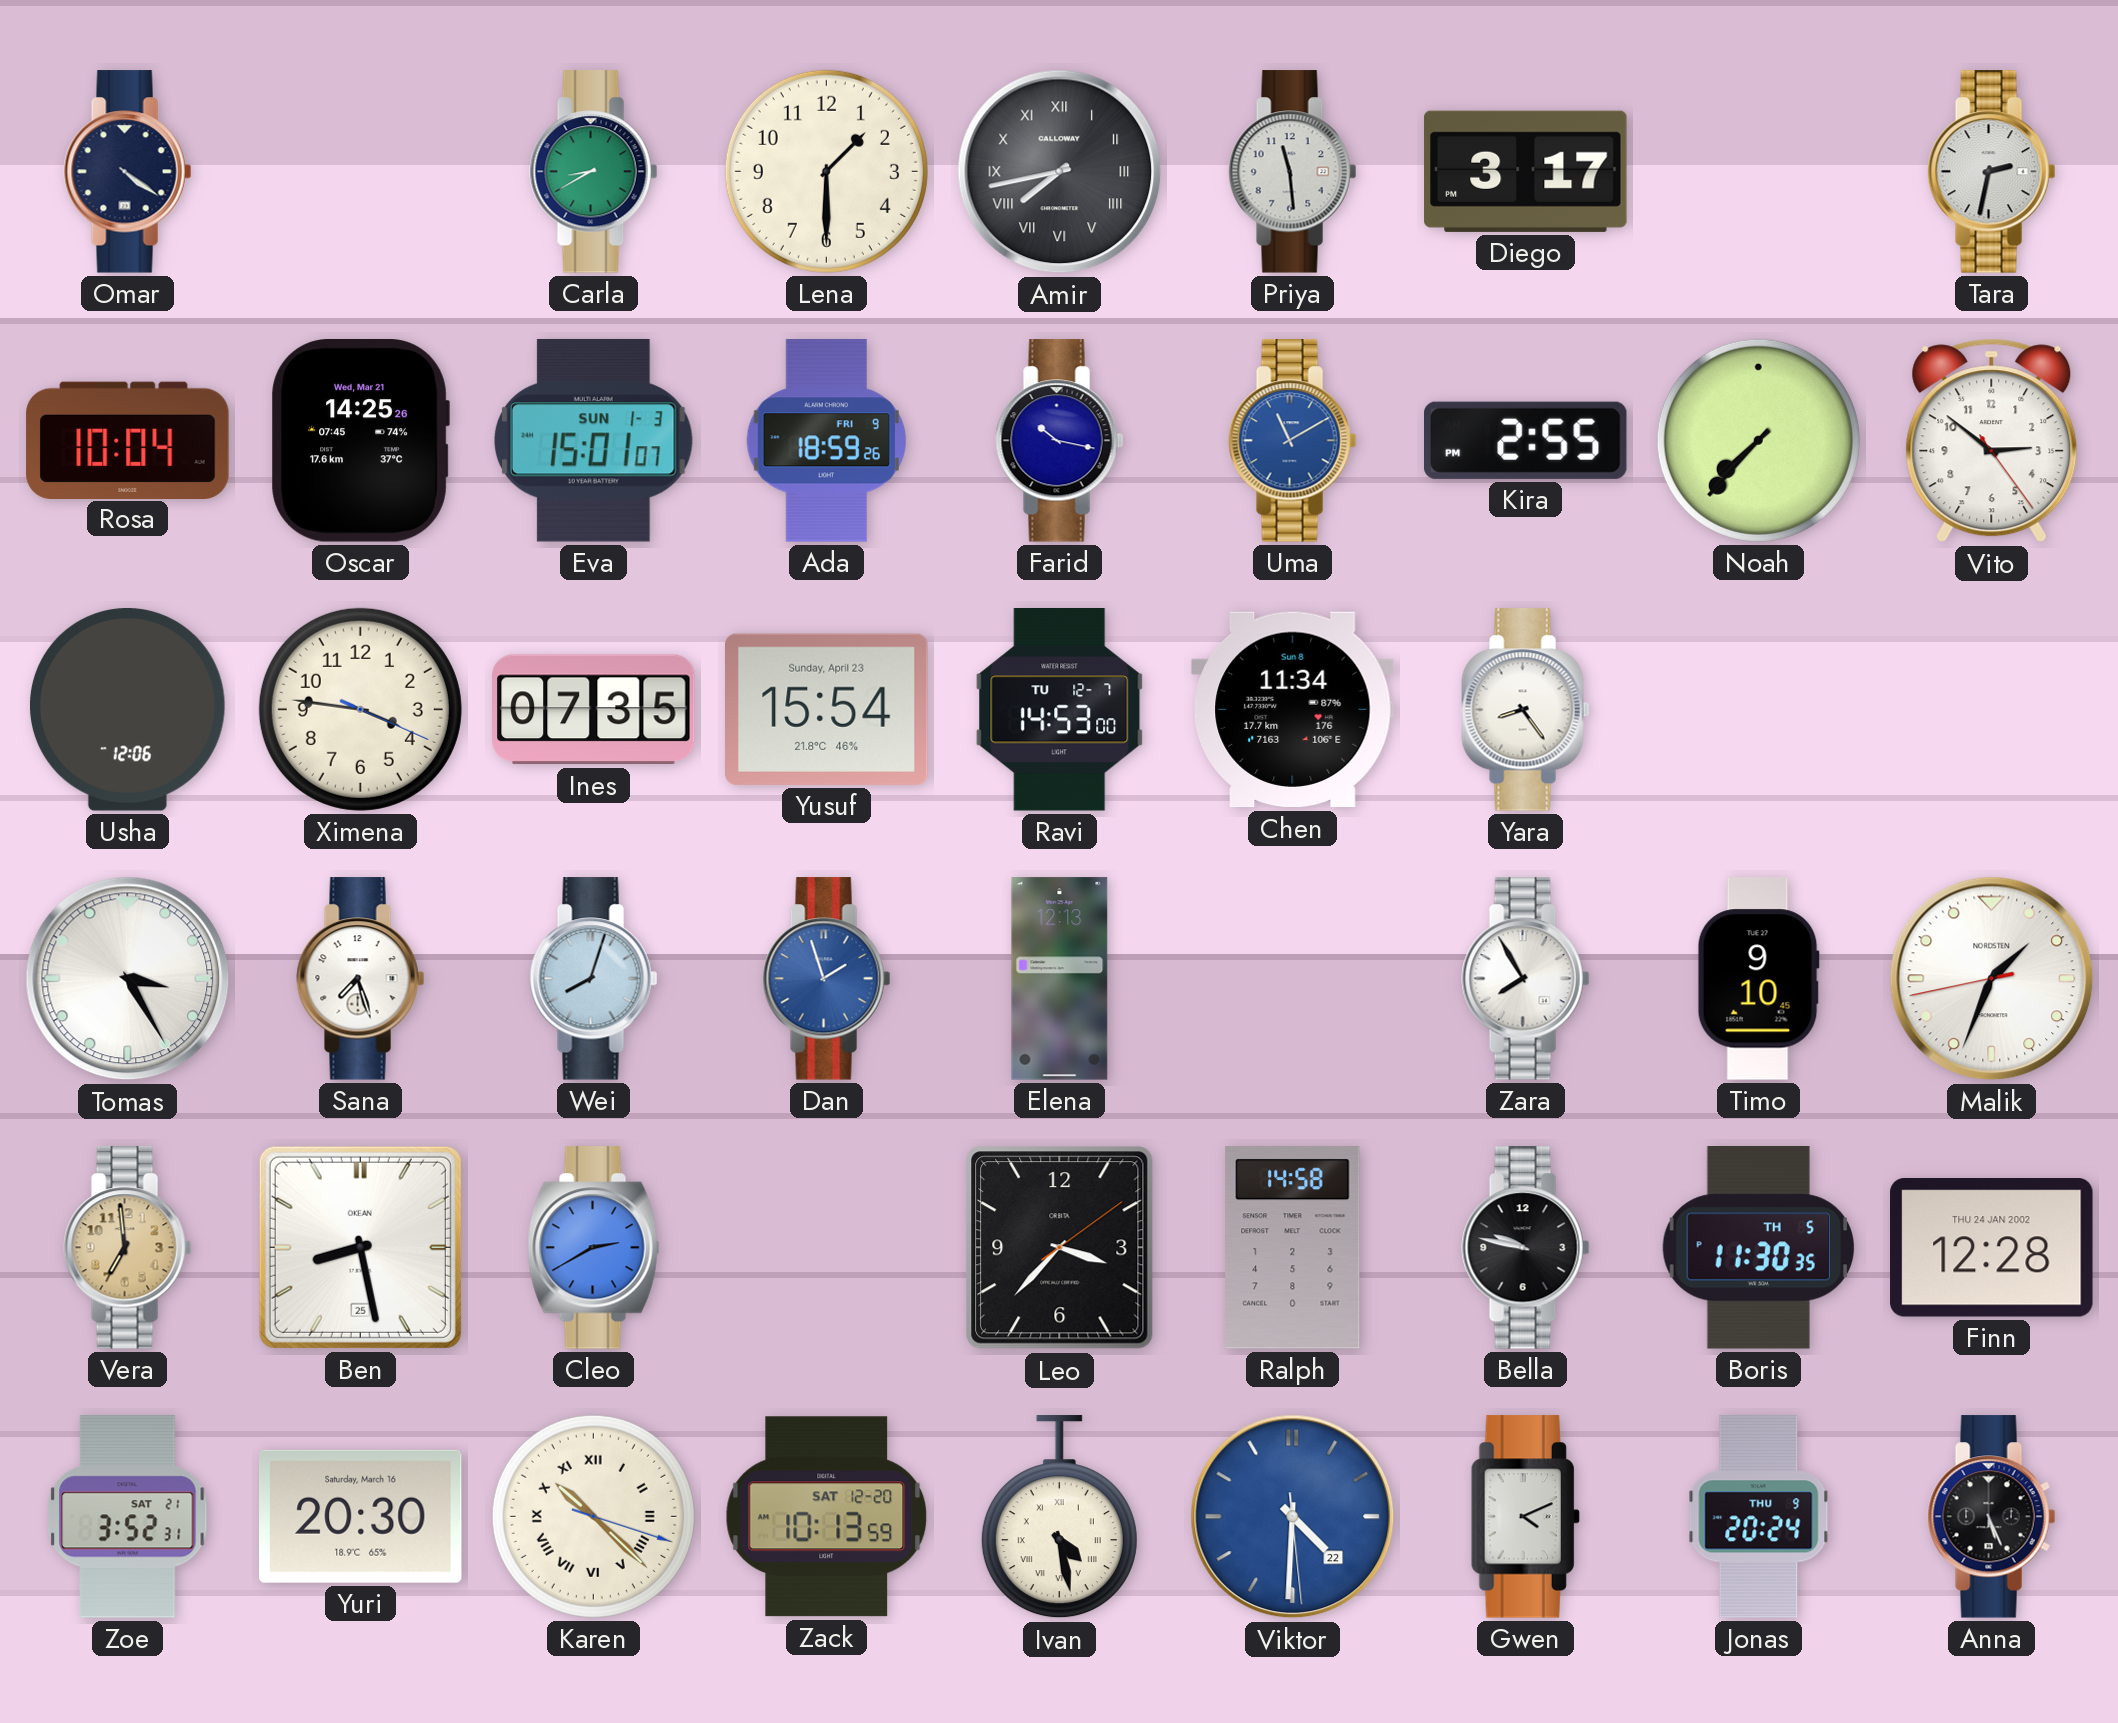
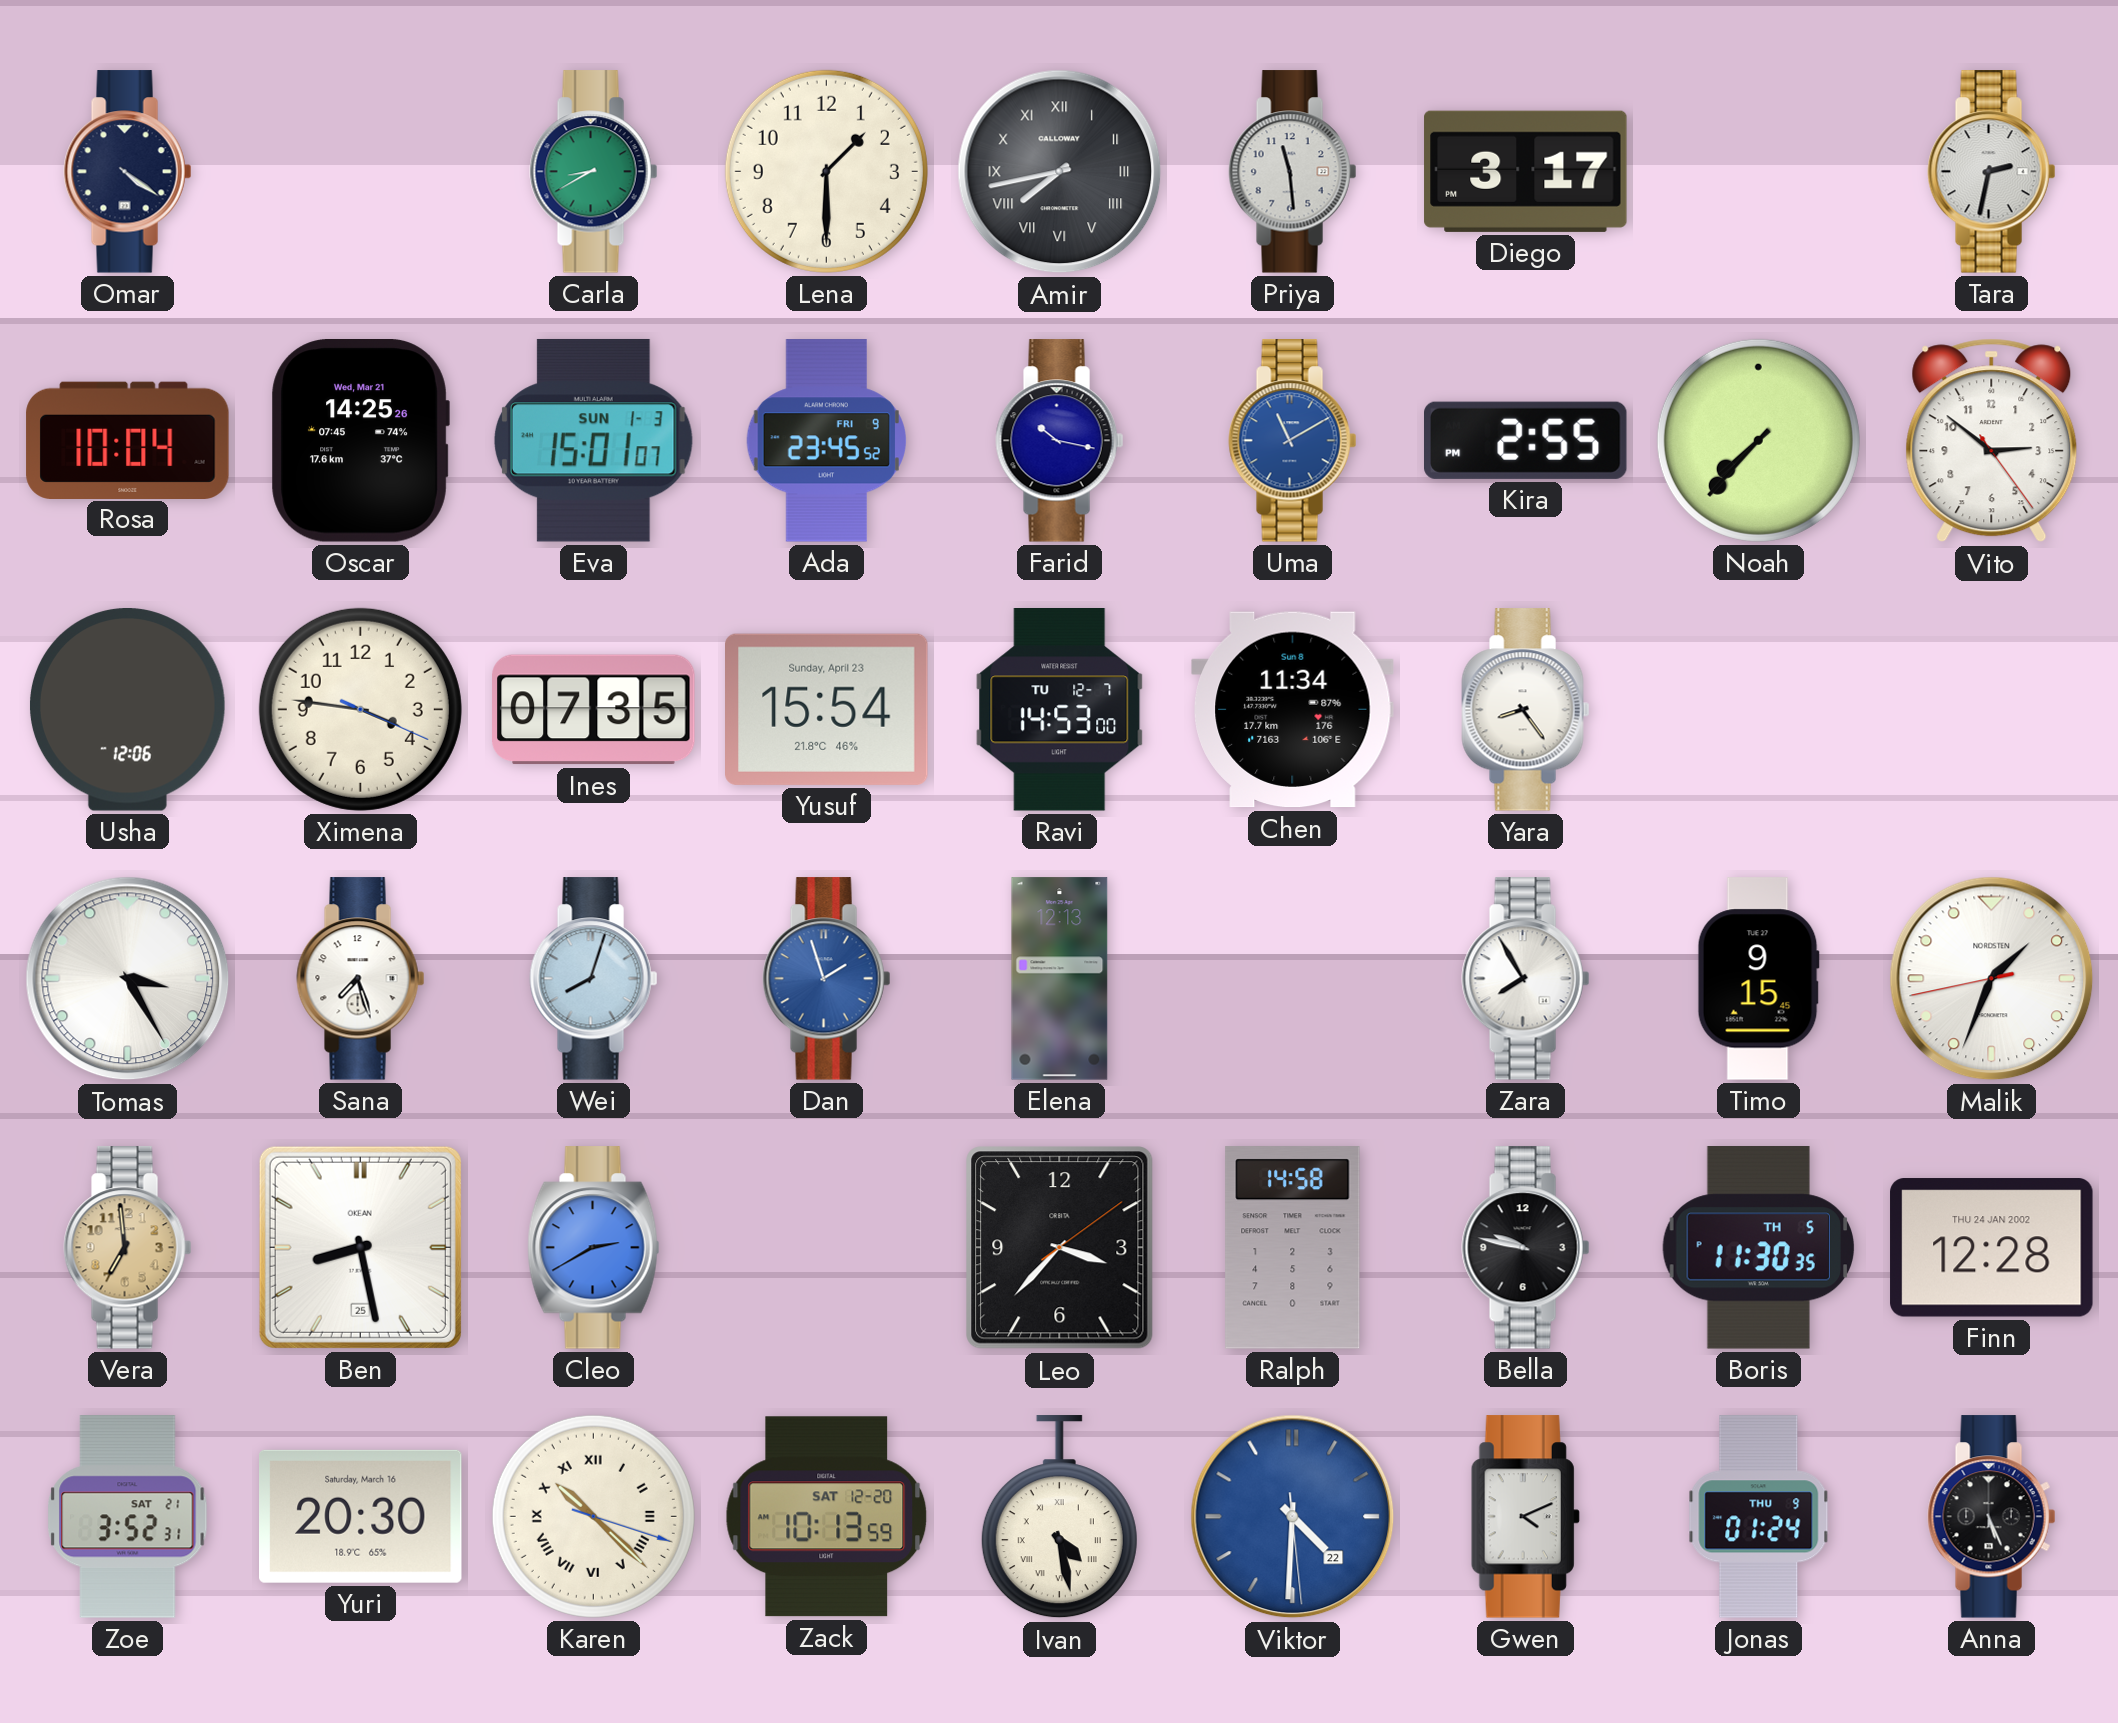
Ada: 18:59 -> 23:45
Timo: 9:10 -> 9:15
Jonas: 20:24 -> 01:24
